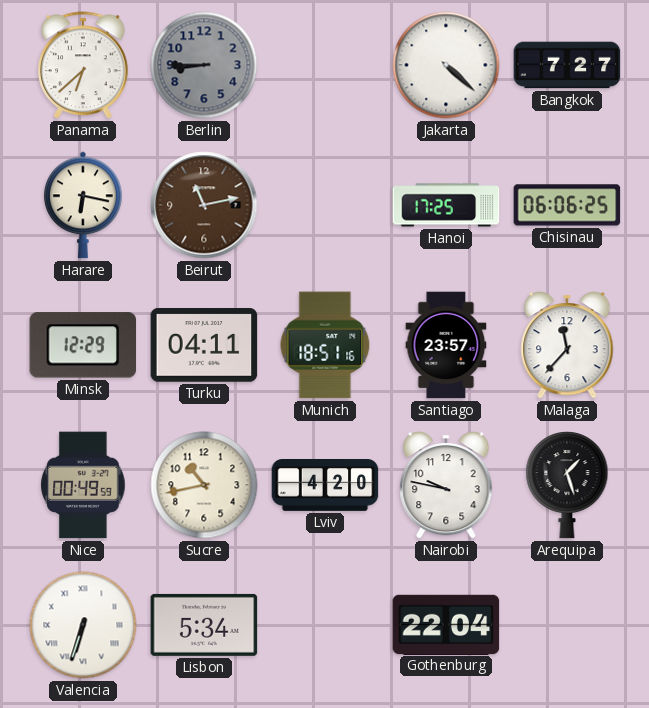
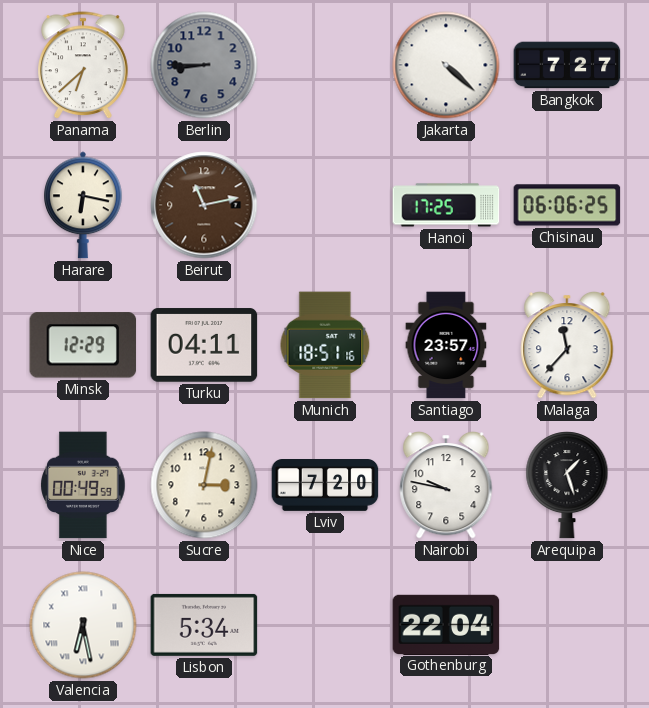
Sucre: 10:43 -> 3:02
Lviv: 4:20 -> 7:20
Valencia: 6:33 -> 6:28
